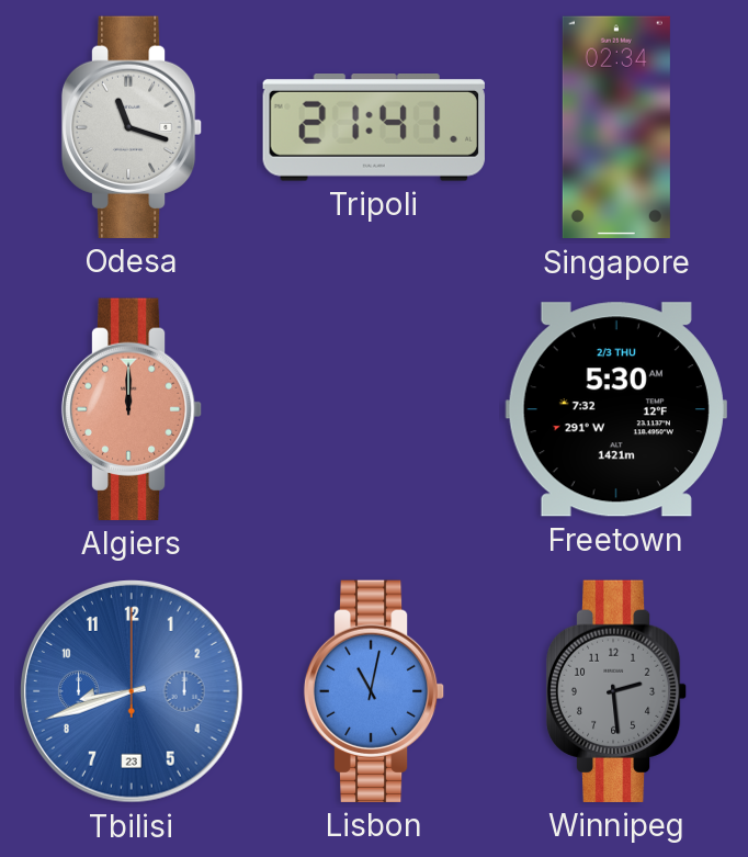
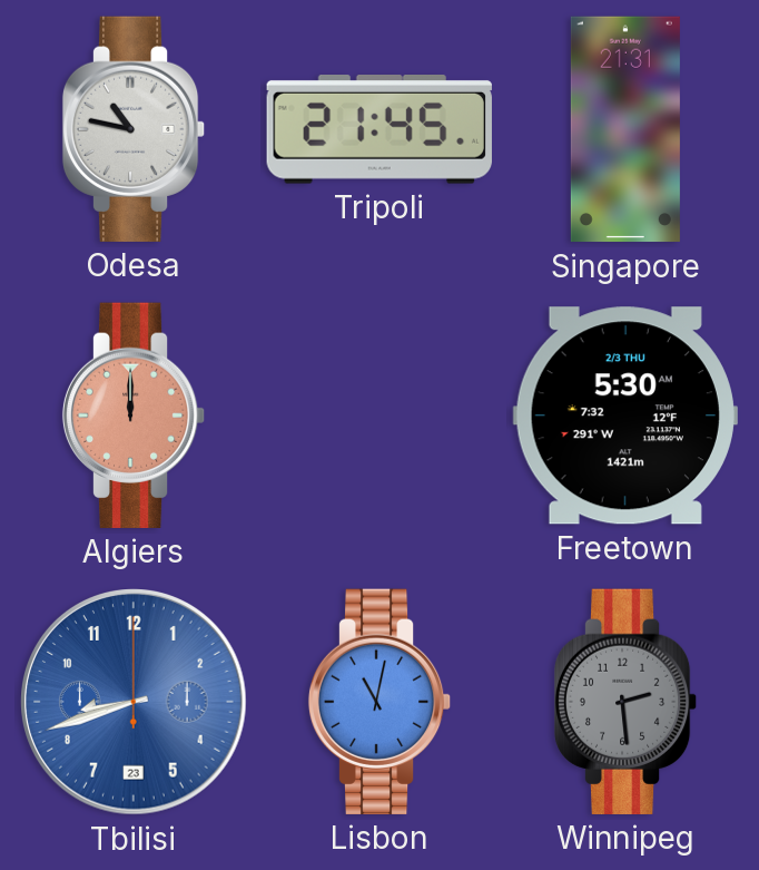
Odesa: 11:18 -> 10:47
Tripoli: 21:41 -> 21:45
Singapore: 02:34 -> 21:31
